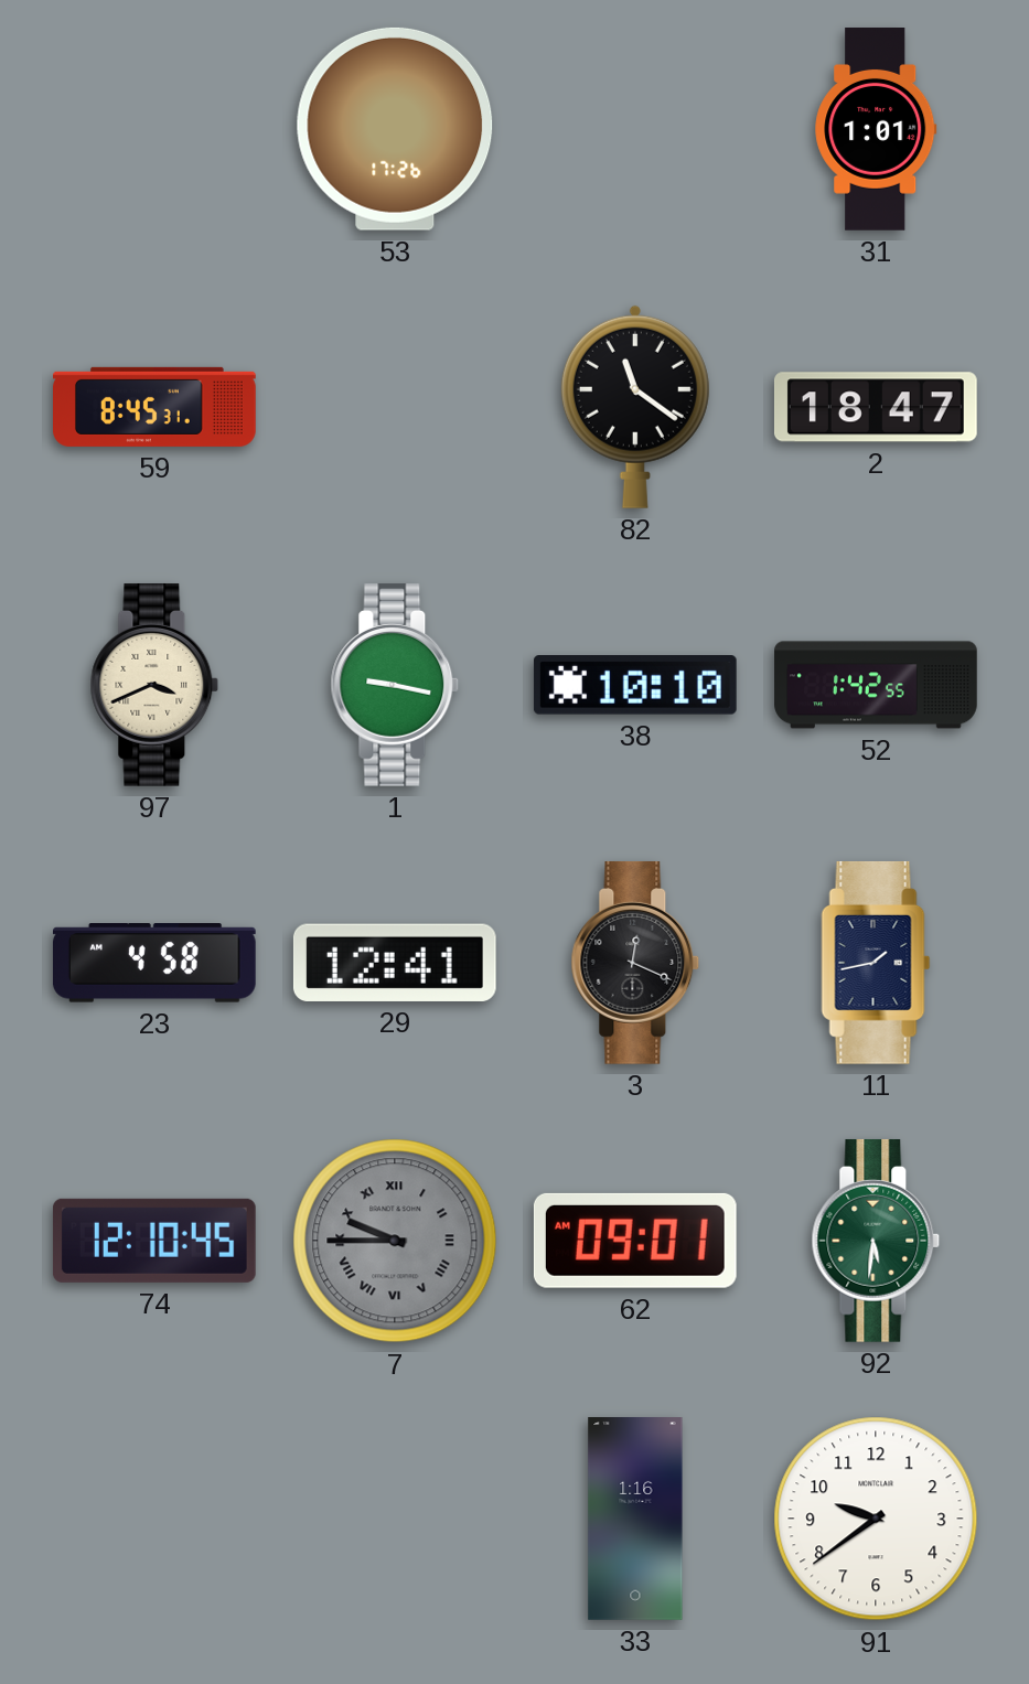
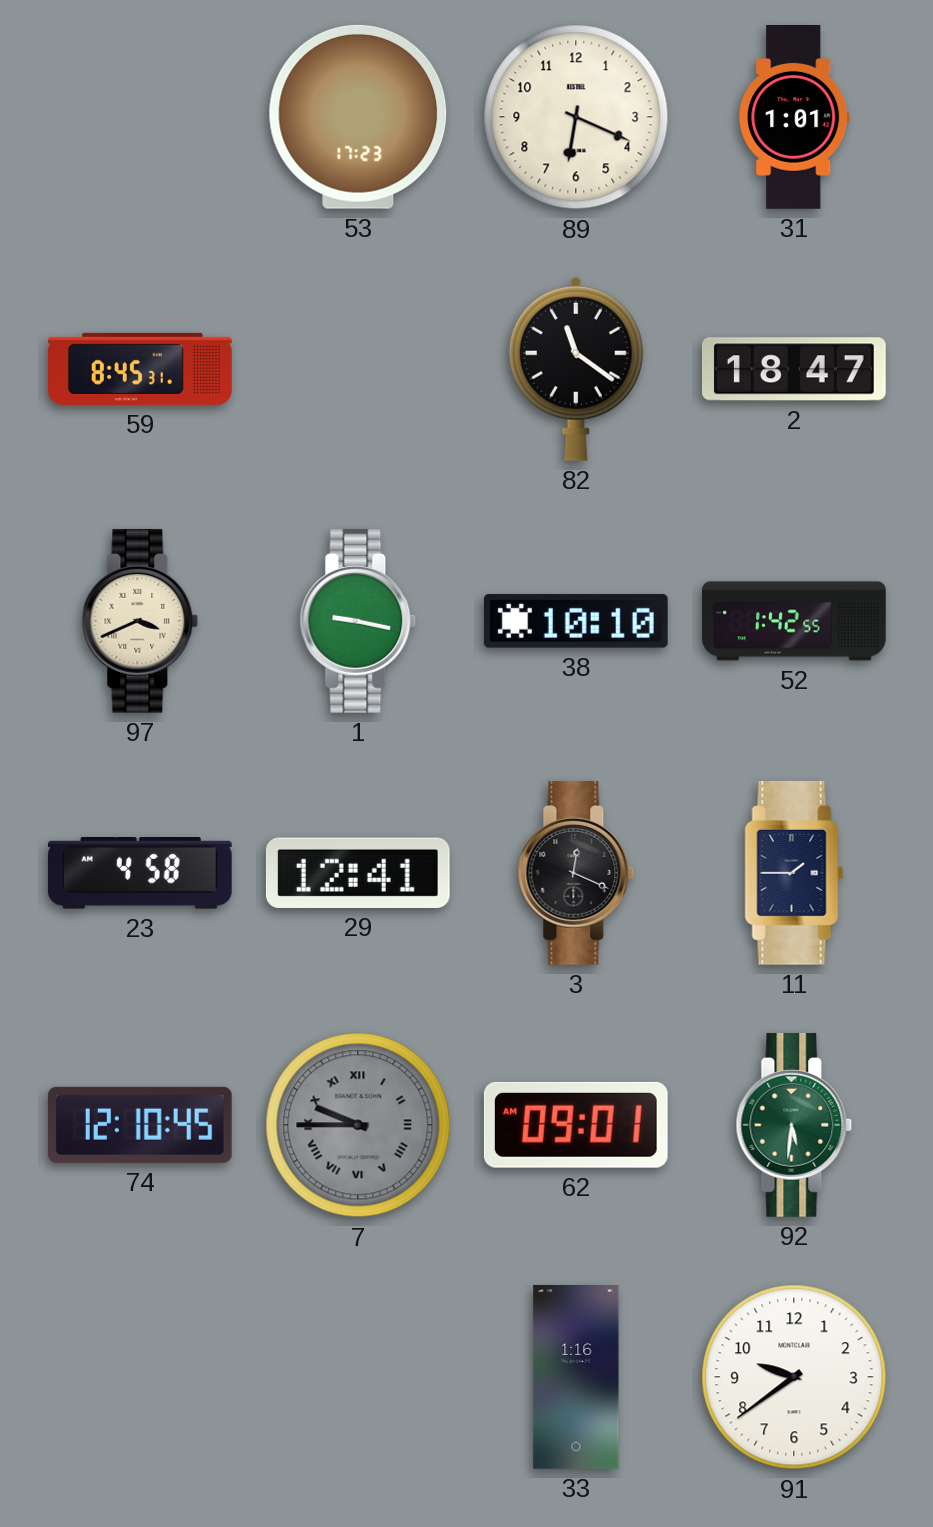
53: 17:26 -> 17:23
89: none -> 6:19
11: 1:43 -> 1:45
